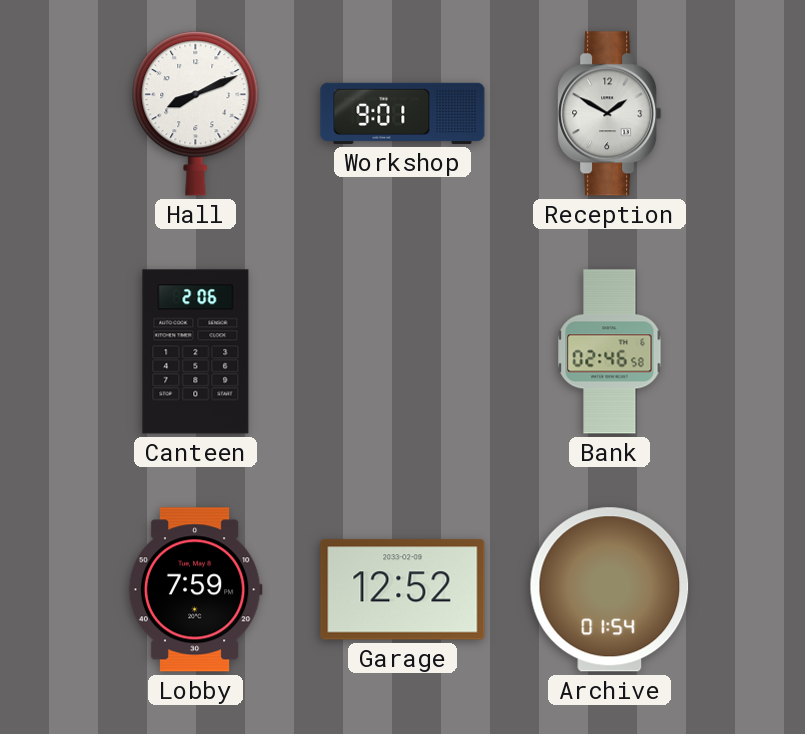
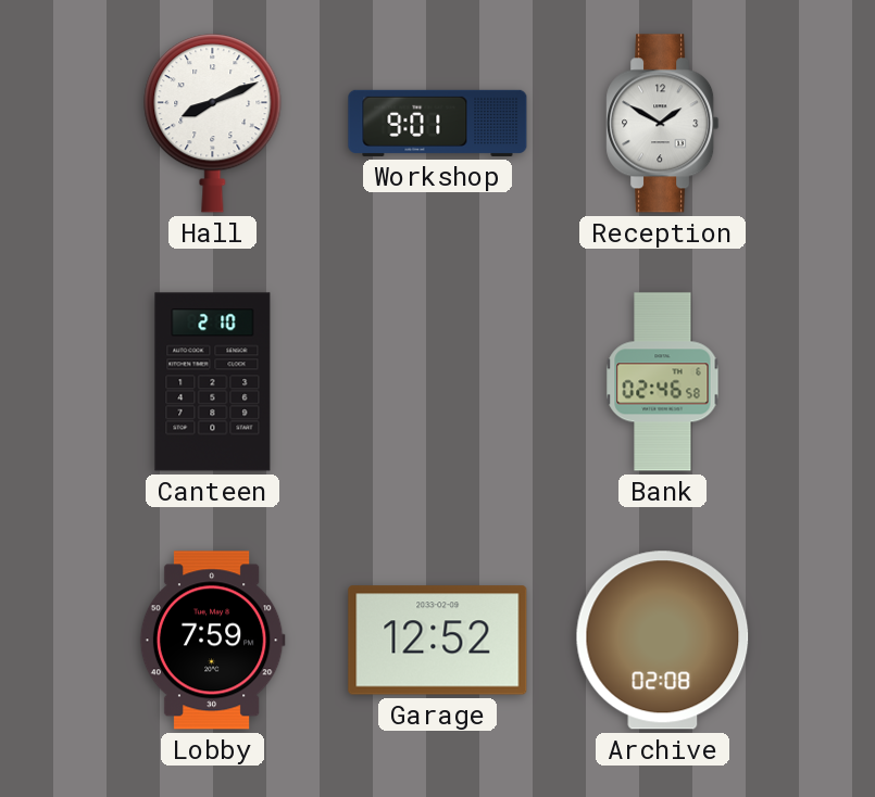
Canteen: 2:06 -> 2:10
Archive: 01:54 -> 02:08
